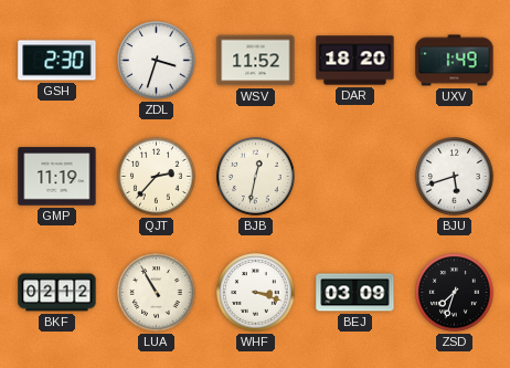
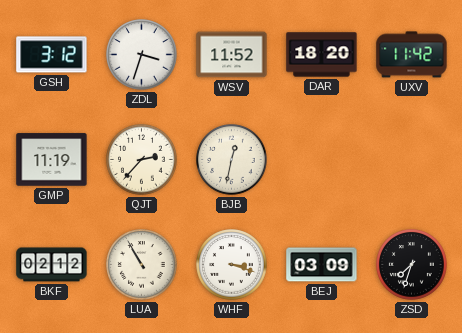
GSH: 2:30 -> 3:12
UXV: 1:49 -> 11:42
BJU: 5:42 -> none
